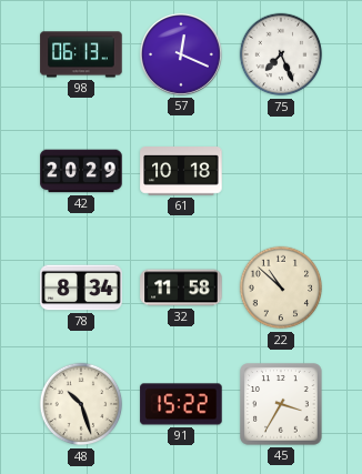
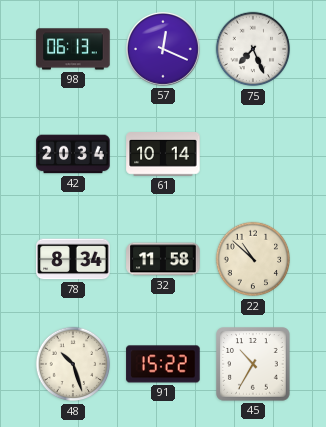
42: 20:29 -> 20:34
61: 10:18 -> 10:14
45: 3:35 -> 10:35
